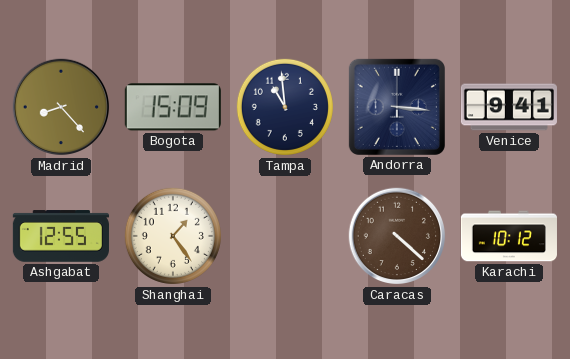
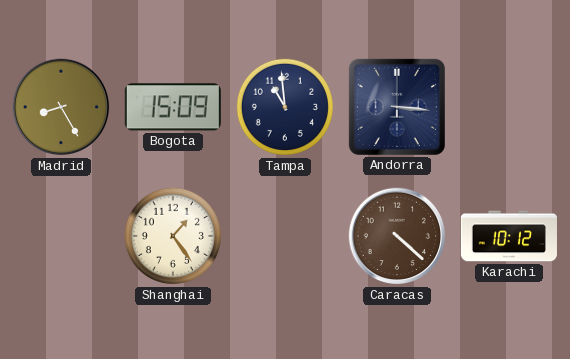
Madrid: 8:23 -> 8:25
Venice: 9:41 -> none
Ashgabat: 12:55 -> none
